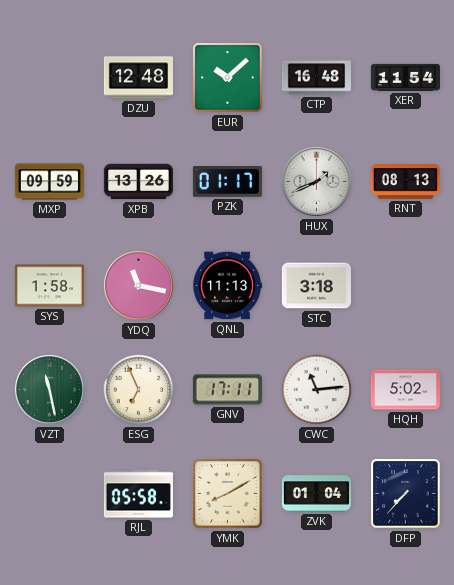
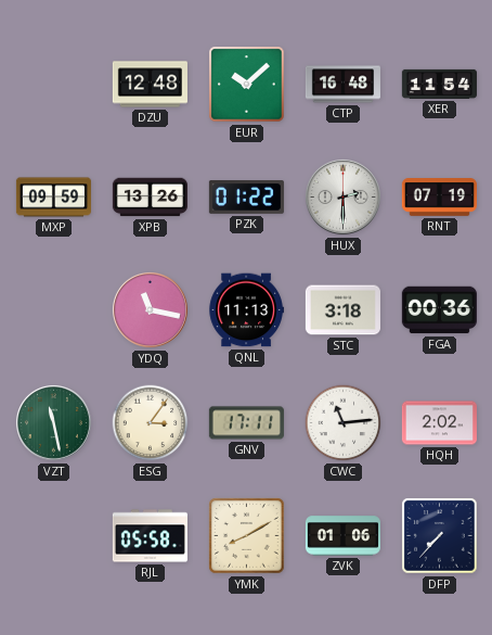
PZK: 01:17 -> 01:22
HUX: 1:41 -> 2:30
RNT: 08:13 -> 07:19
SYS: 1:58 -> none
FGA: none -> 00:36
ESG: 6:56 -> 3:06
HQH: 5:02 -> 2:02
ZVK: 01:04 -> 01:06
